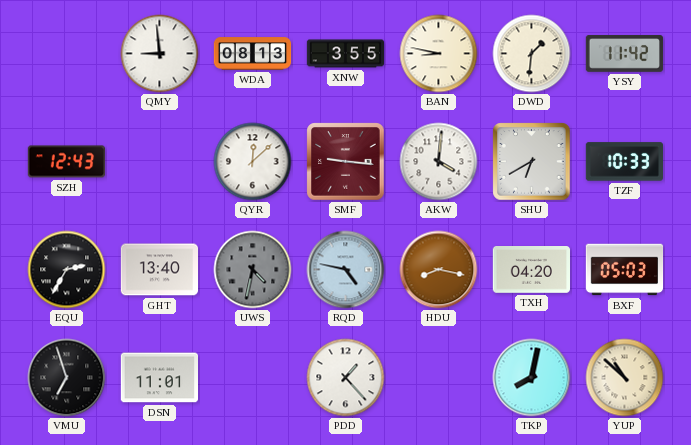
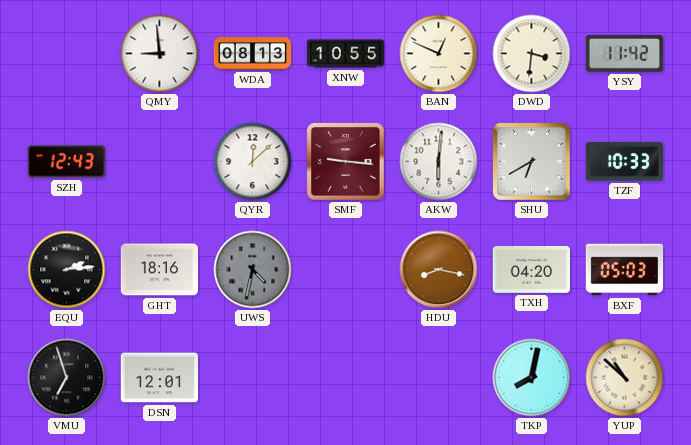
XNW: 3:55 -> 10:55
BAN: 8:47 -> 12:49
DWD: 1:31 -> 3:31
AKW: 4:01 -> 6:01
EQU: 2:35 -> 2:14
GHT: 13:40 -> 18:16
RQD: 4:47 -> none
DSN: 11:01 -> 12:01
PDD: 1:23 -> none
